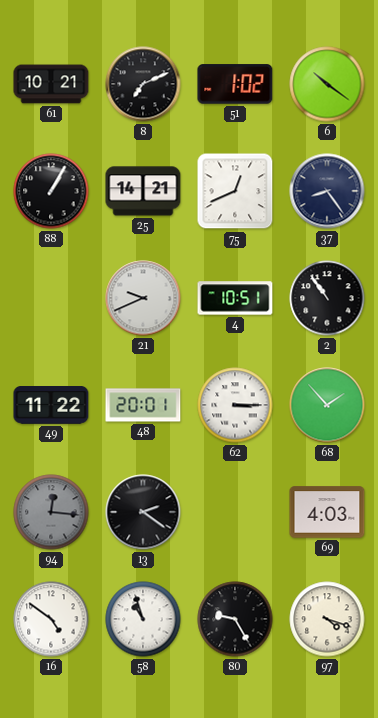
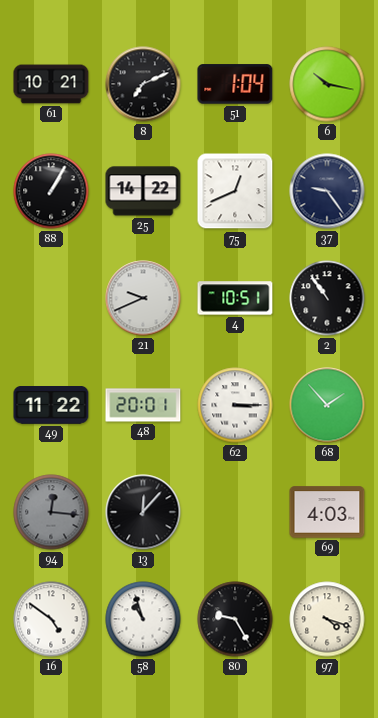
51: 1:02 -> 1:04
6: 10:21 -> 10:17
25: 14:21 -> 14:22
37: 8:24 -> 9:24
13: 2:21 -> 12:07
